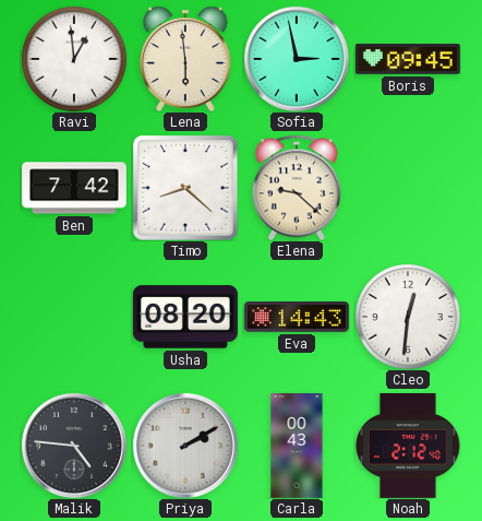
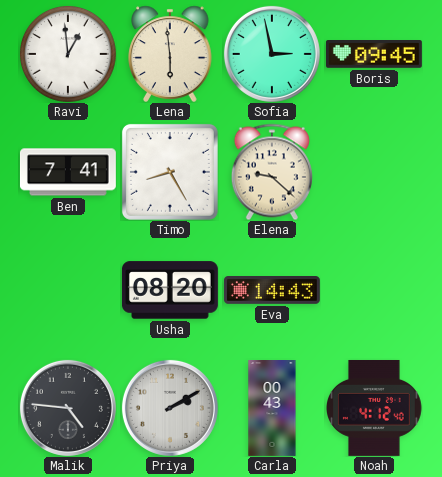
Ben: 7:42 -> 7:41
Timo: 8:22 -> 8:25
Cleo: 12:31 -> none
Noah: 2:12 -> 4:12
